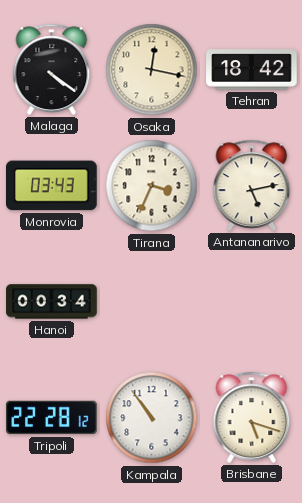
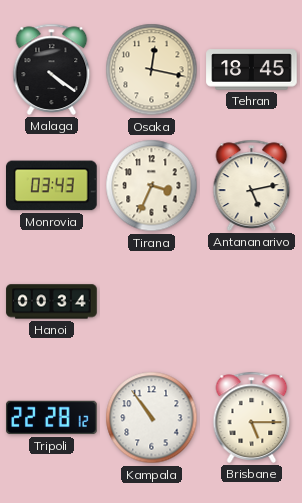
Tehran: 18:42 -> 18:45
Brisbane: 5:18 -> 5:15
